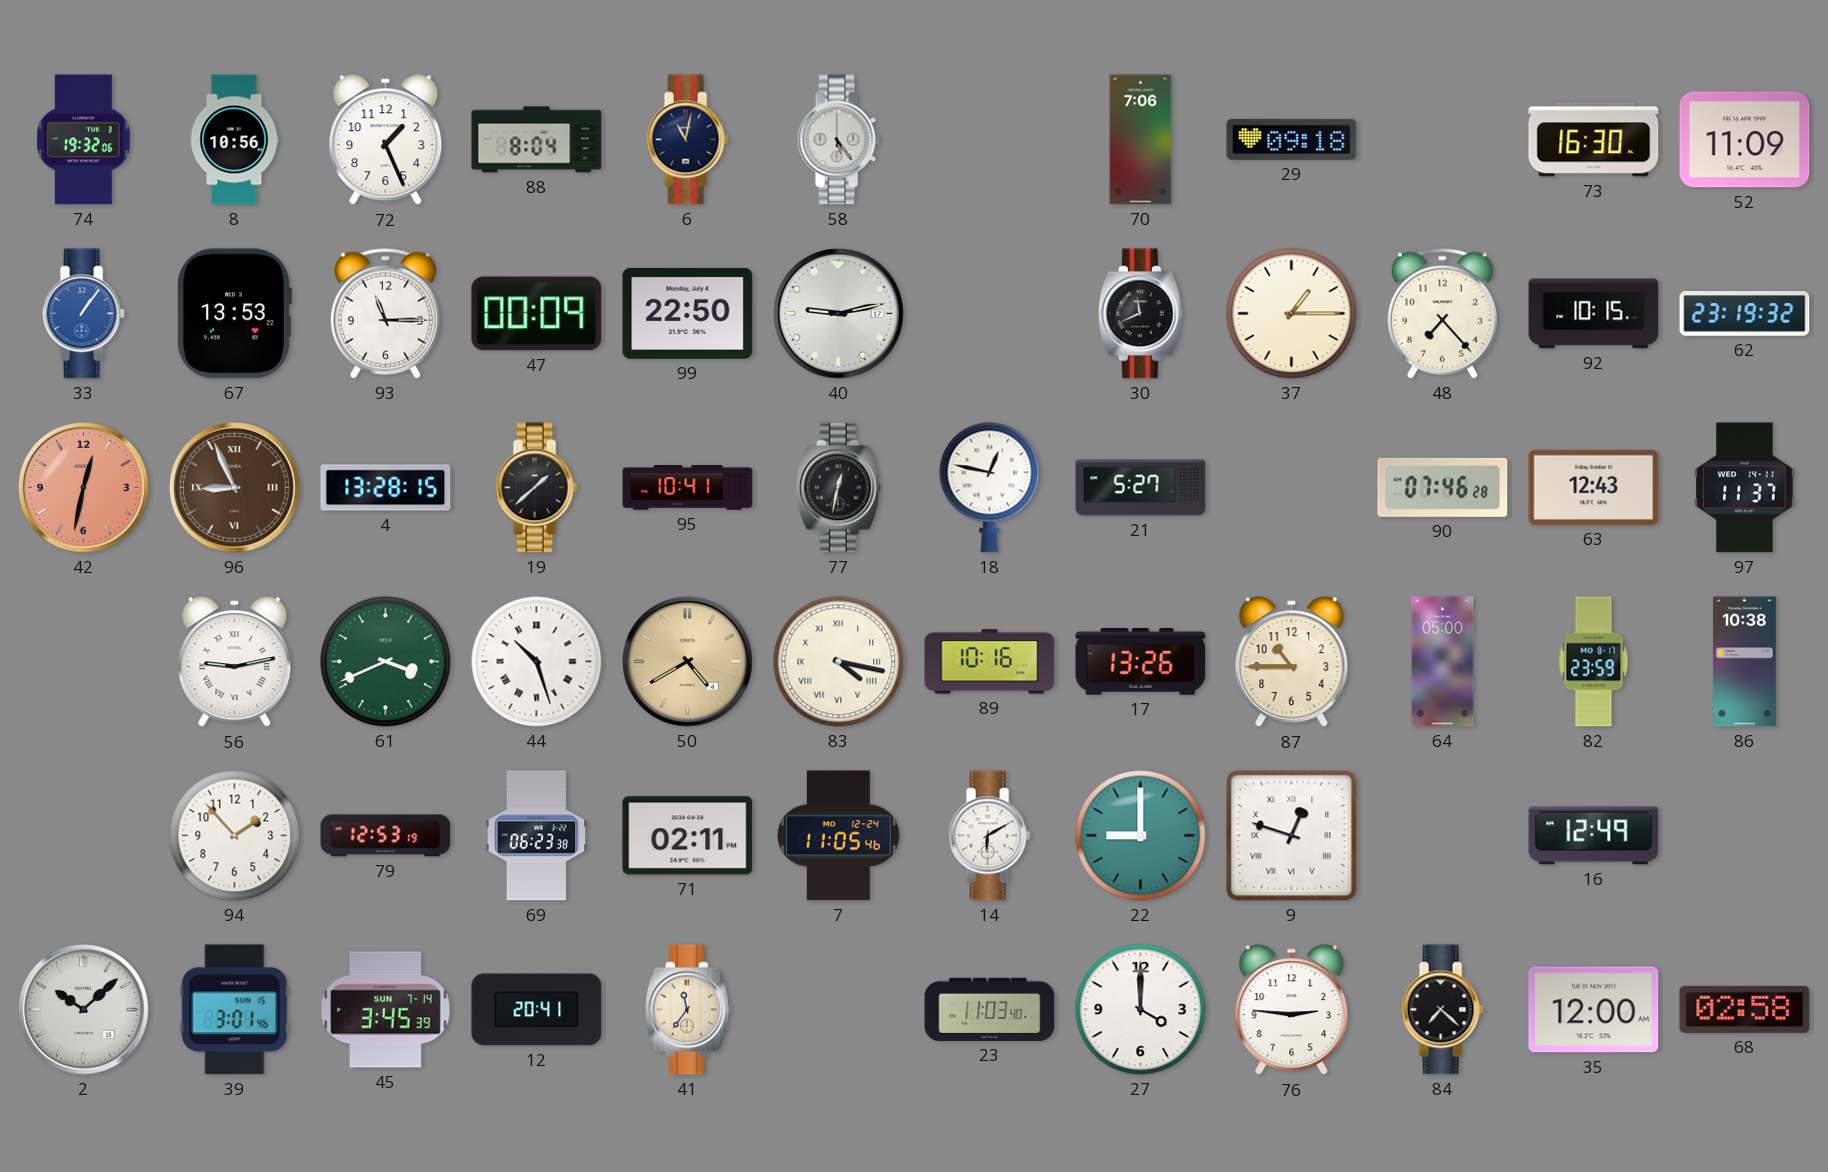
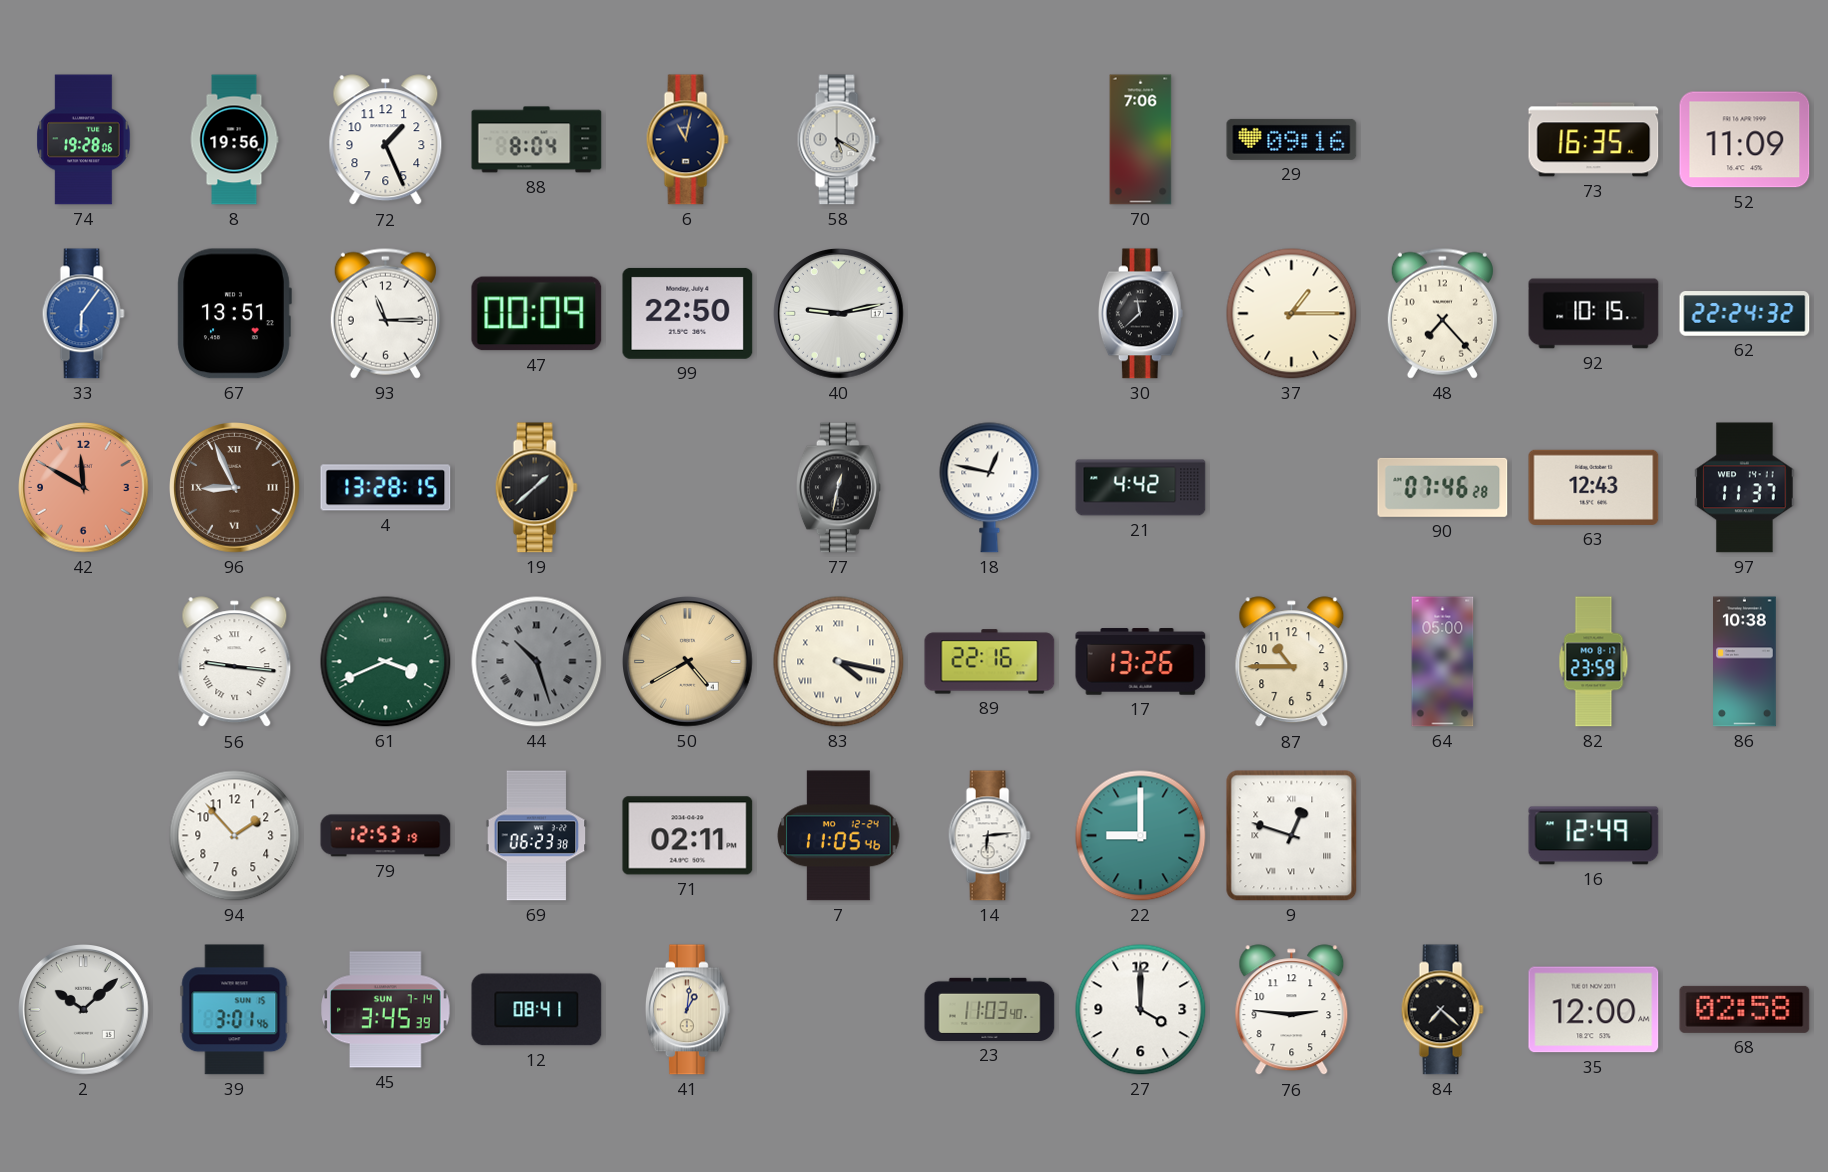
74: 19:32 -> 19:28
8: 10:56 -> 19:56
58: 5:24 -> 5:20
29: 09:18 -> 09:16
73: 16:30 -> 16:35
33: 1:06 -> 6:06
67: 13:53 -> 13:51
30: 11:41 -> 11:38
62: 23:19 -> 22:24
42: 12:32 -> 11:50
95: 10:41 -> none
21: 5:27 -> 4:42
56: 9:13 -> 9:16
44 dial: white -> grey
89: 10:16 -> 22:16
14: 6:10 -> 6:14
12: 20:41 -> 08:41
41: 11:36 -> 1:01
